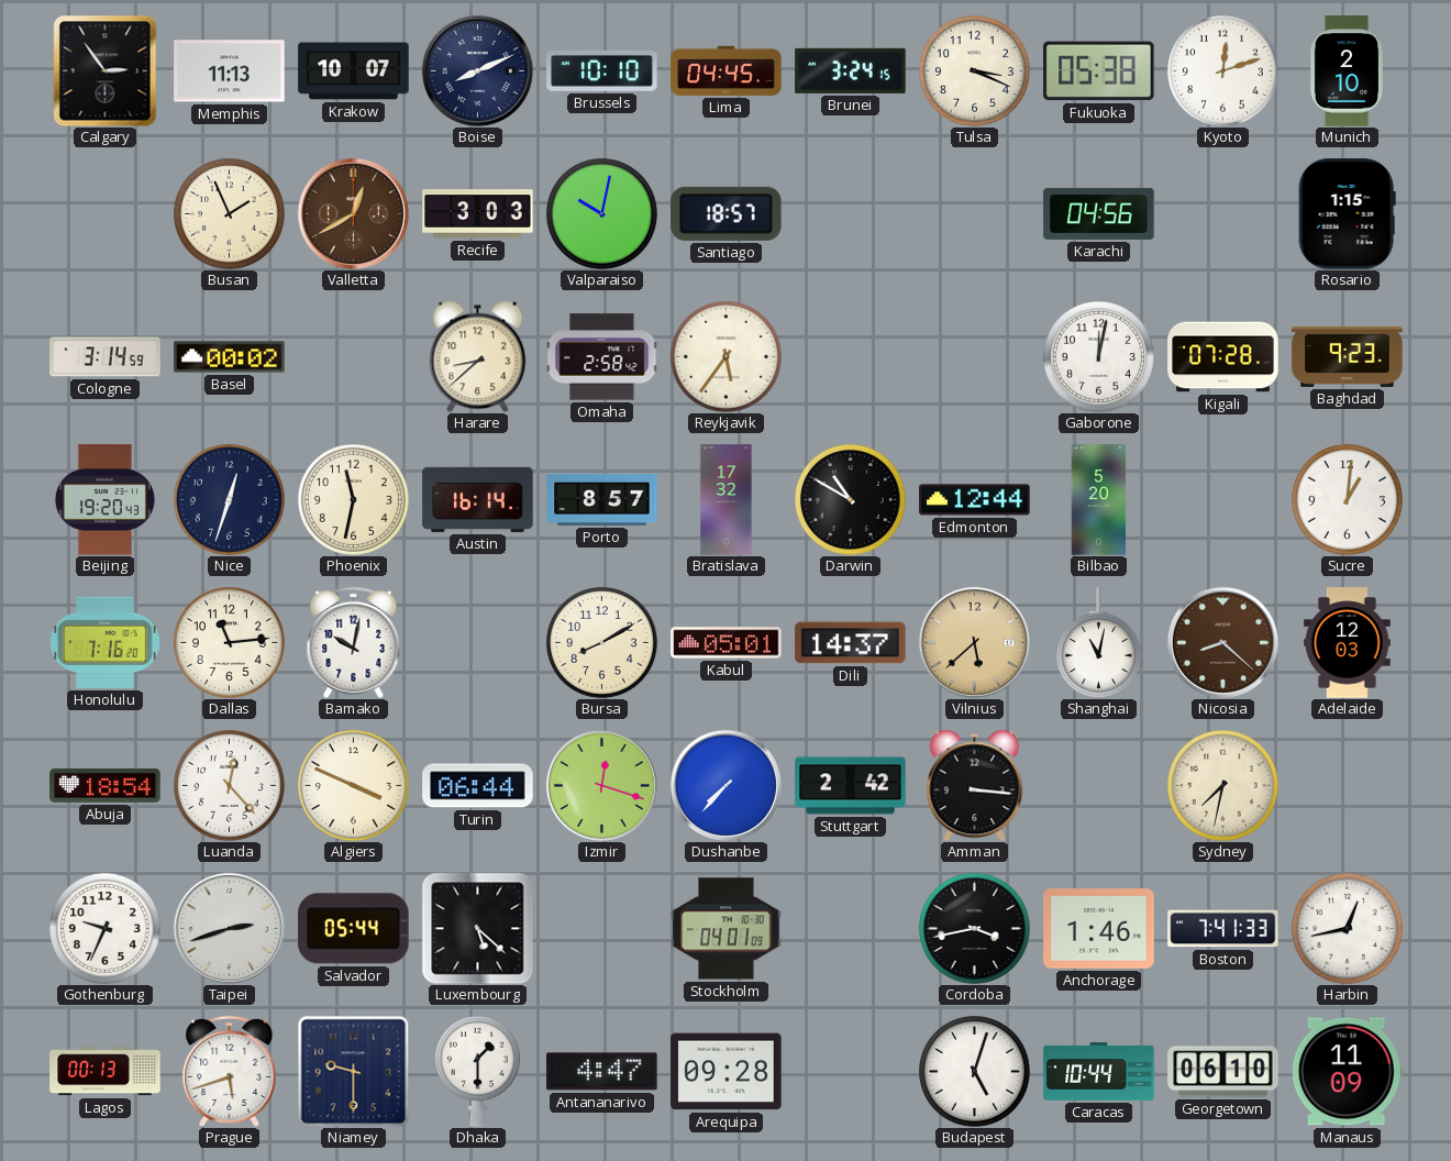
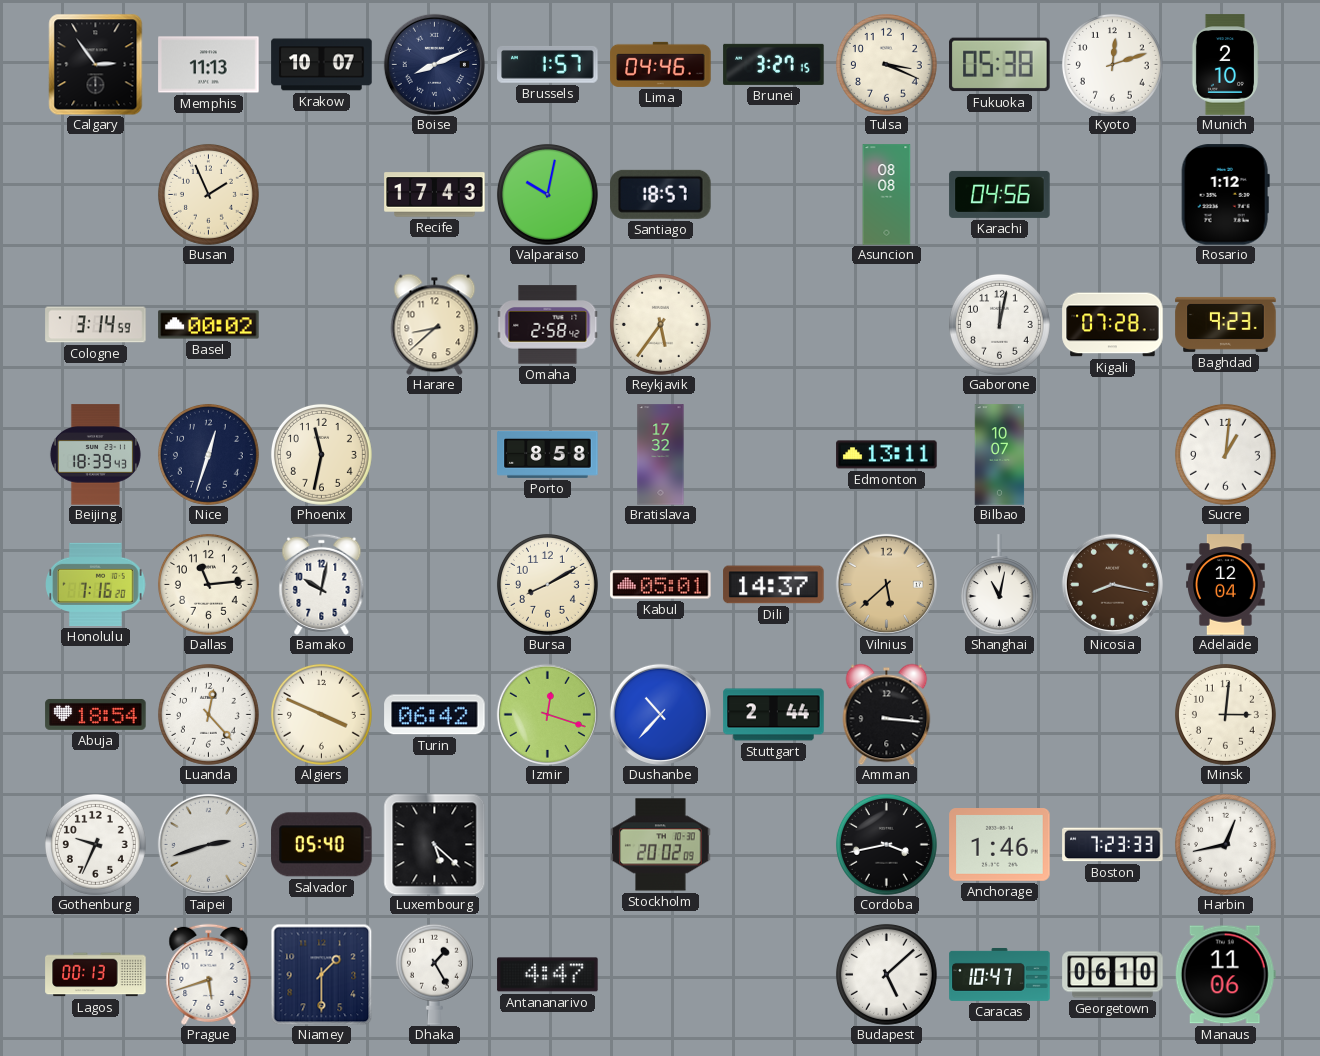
Brussels: 10:10 -> 1:57
Lima: 04:45 -> 04:46
Brunei: 3:24 -> 3:27
Valletta: 12:40 -> none
Recife: 3:03 -> 17:43
Asuncion: none -> 08:08
Rosario: 1:15 -> 1:12
Beijing: 19:20 -> 18:39
Austin: 16:14 -> none
Porto: 8:57 -> 8:58
Darwin: 10:50 -> none
Edmonton: 12:44 -> 13:11
Bilbao: 5:20 -> 10:07
Nicosia: 8:22 -> 8:17
Adelaide: 12:03 -> 12:04
Turin: 06:44 -> 06:42
Dushanbe: 7:37 -> 10:37
Stuttgart: 2:42 -> 2:44
Sydney: 7:32 -> none
Minsk: none -> 3:01
Salvador: 05:44 -> 05:40
Stockholm: 04:01 -> 20:02
Boston: 7:41 -> 7:23
Niamey: 9:30 -> 1:30
Dhaka: 1:30 -> 1:25
Arequipa: 09:28 -> none
Budapest: 5:03 -> 5:08
Caracas: 10:44 -> 10:47
Manaus: 11:09 -> 11:06
